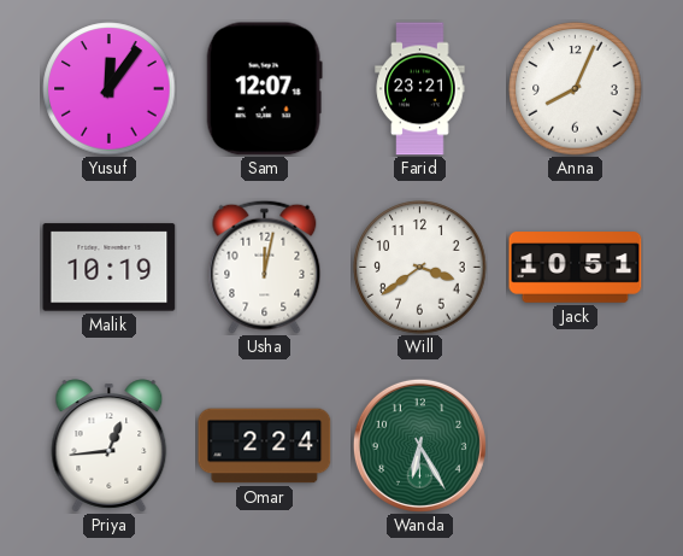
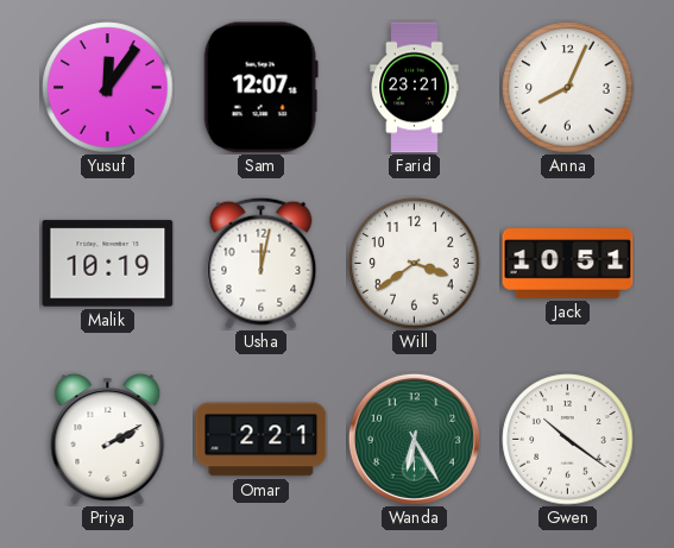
Priya: 12:44 -> 2:10
Omar: 2:24 -> 2:21
Gwen: none -> 10:21
